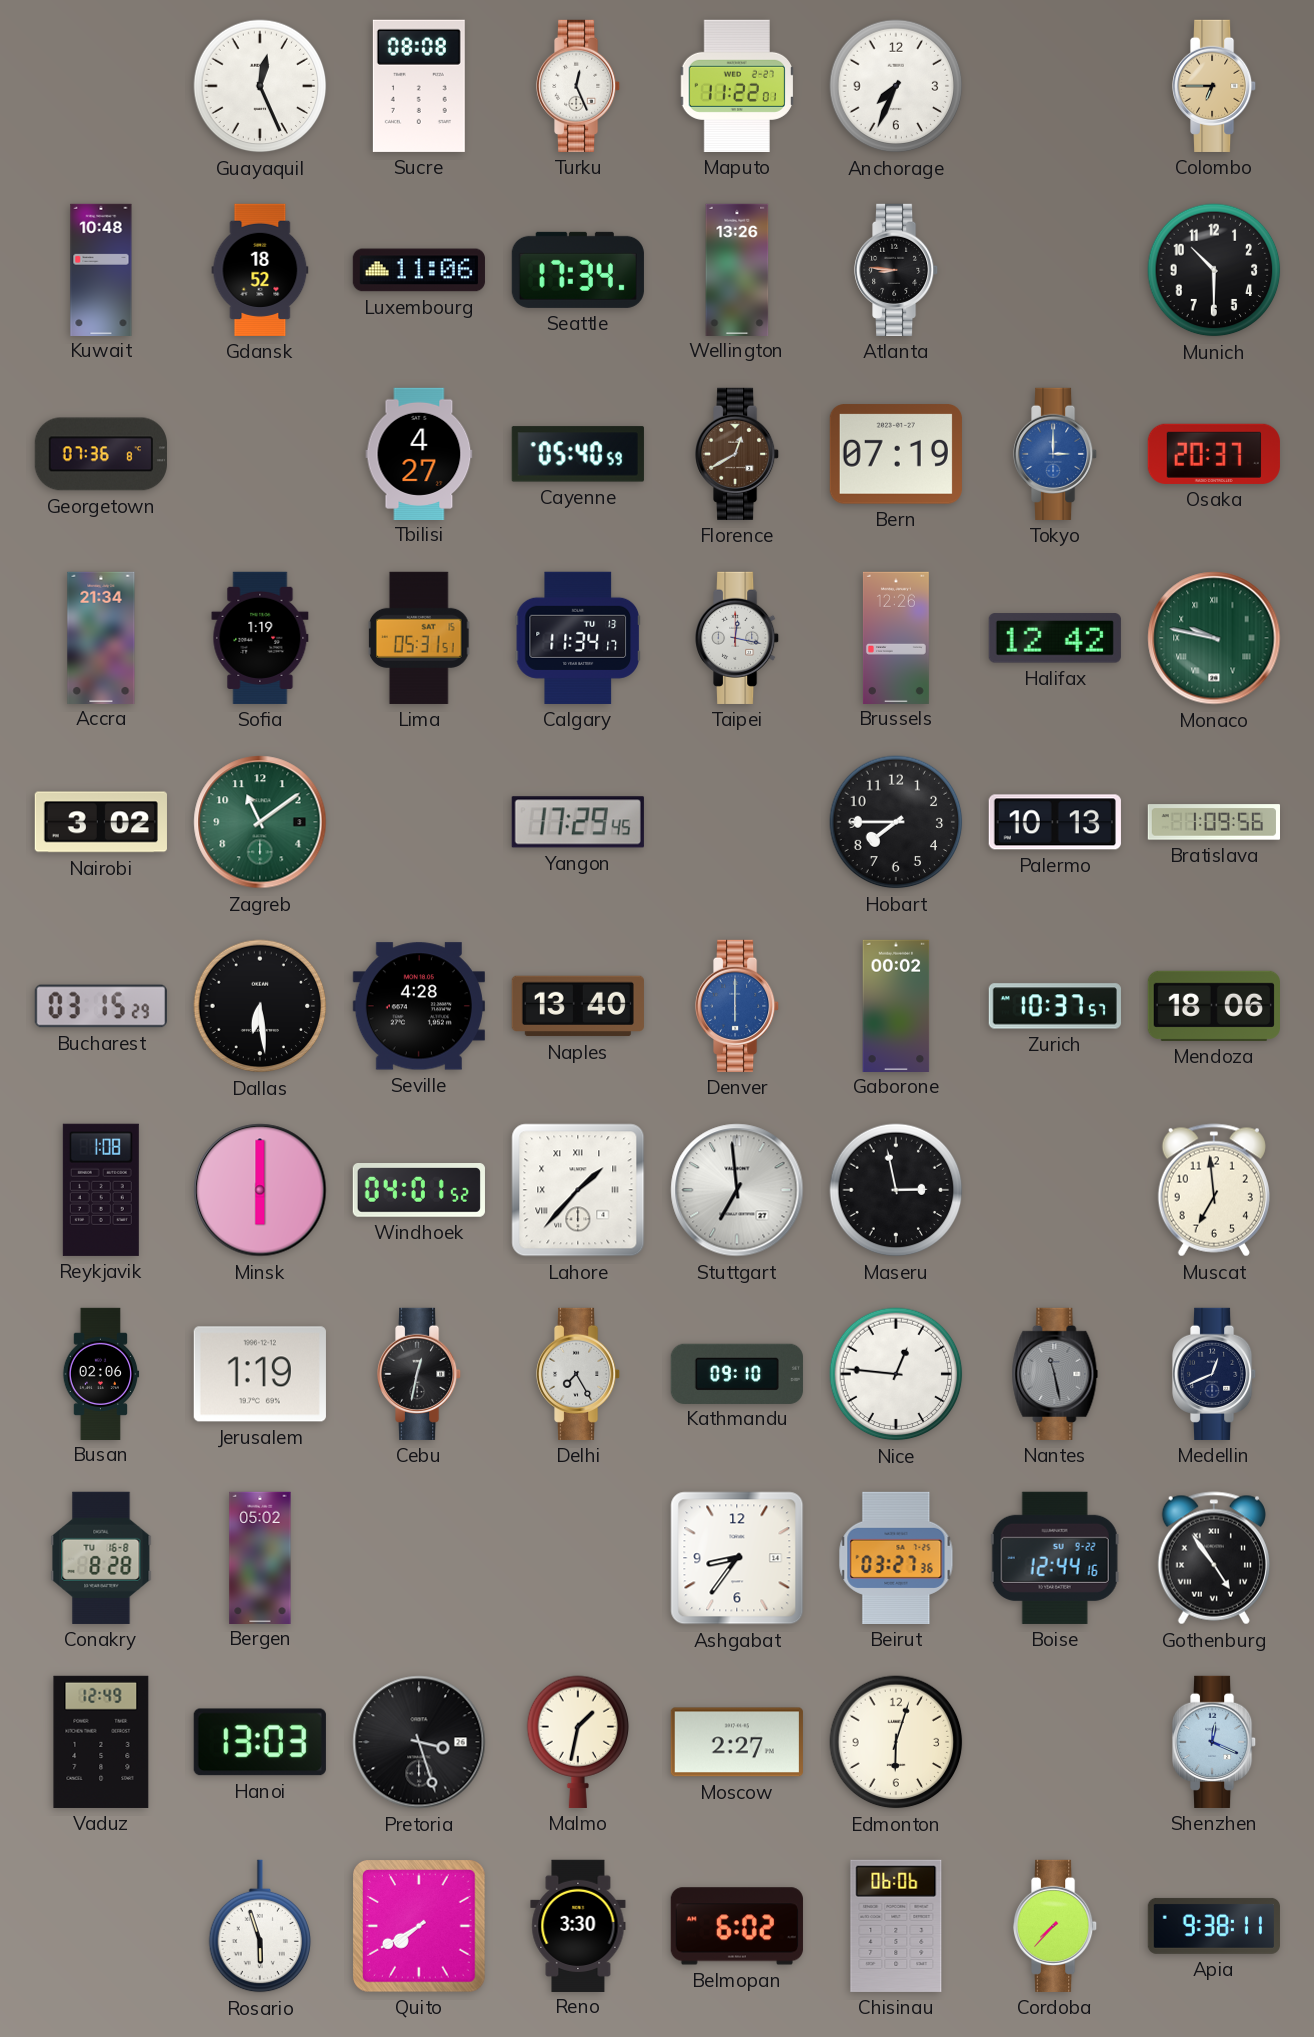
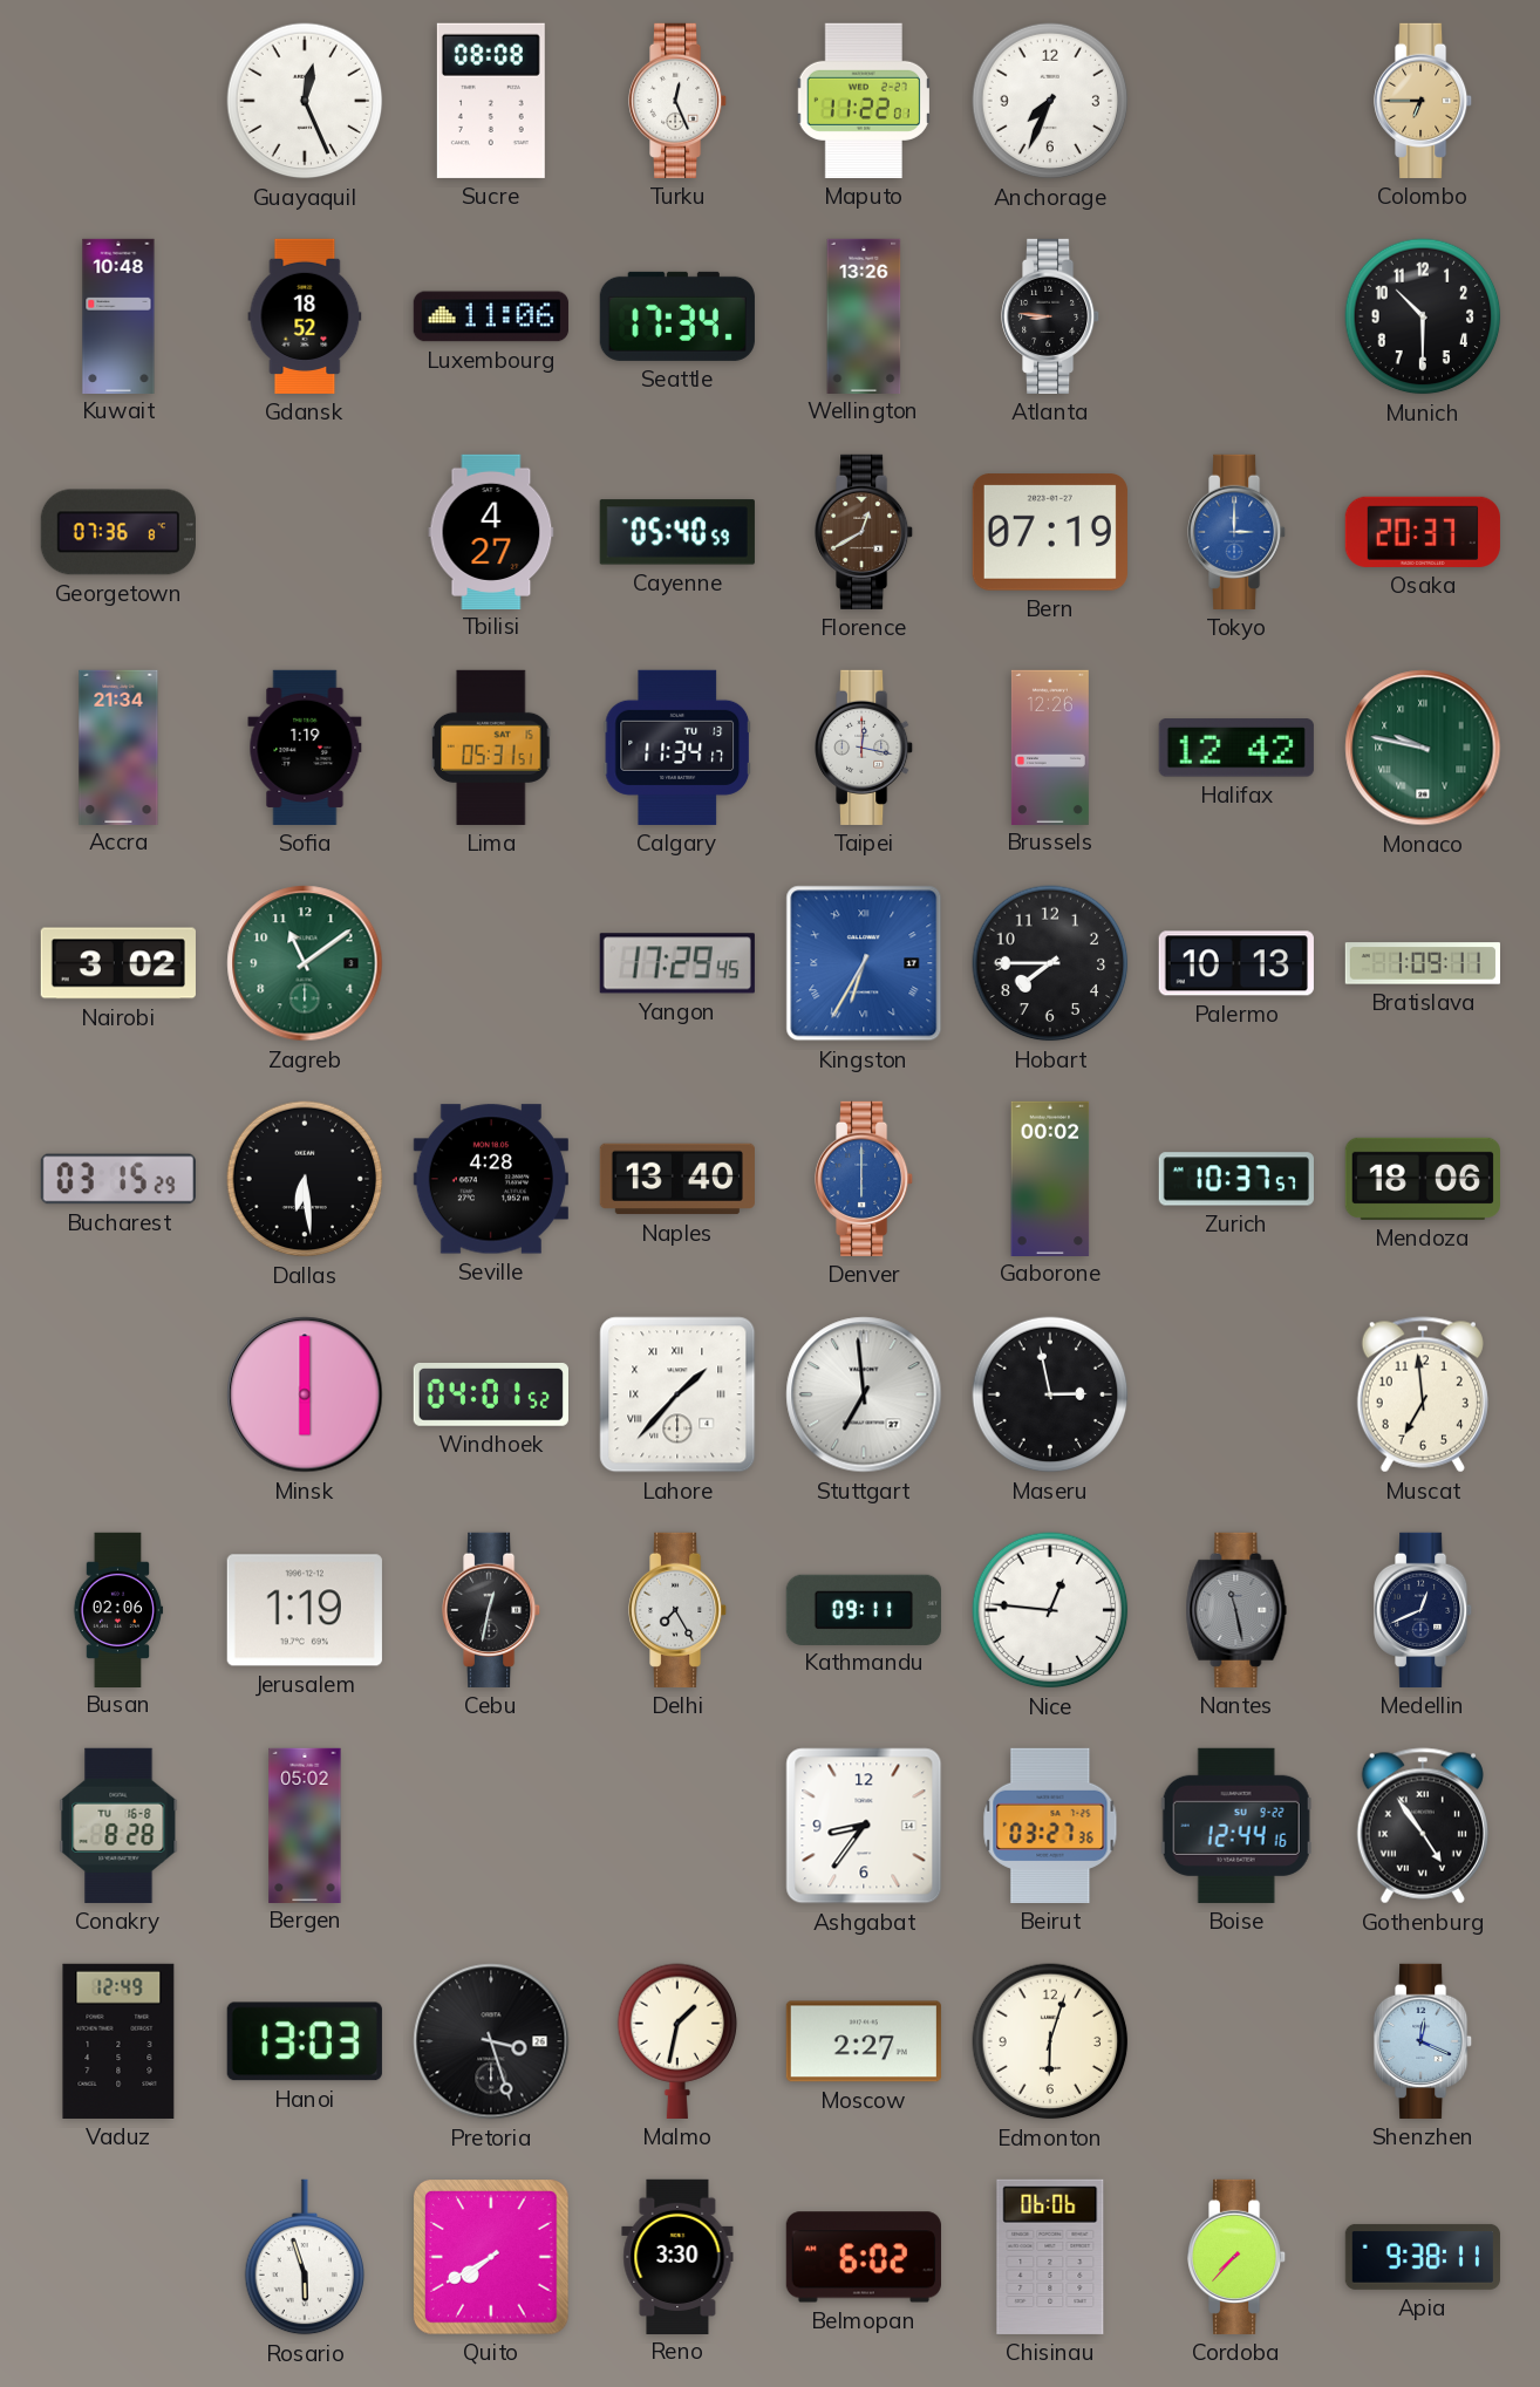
Kingston: none -> 6:35
Bratislava: 1:09:56 -> 1:09:11
Reykjavik: 1:08 -> none
Kathmandu: 09:10 -> 09:11
